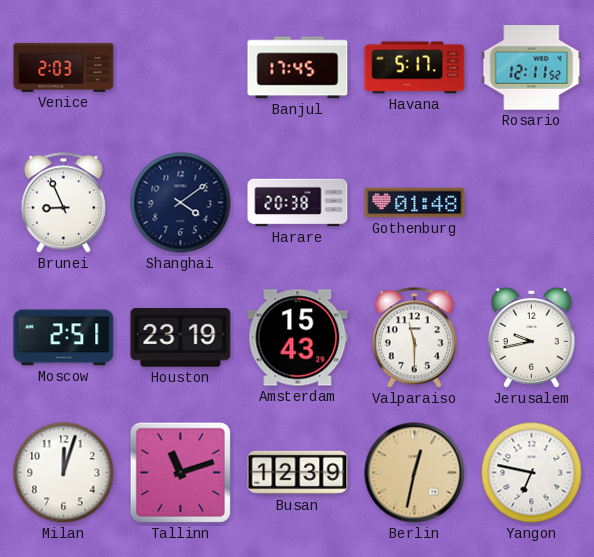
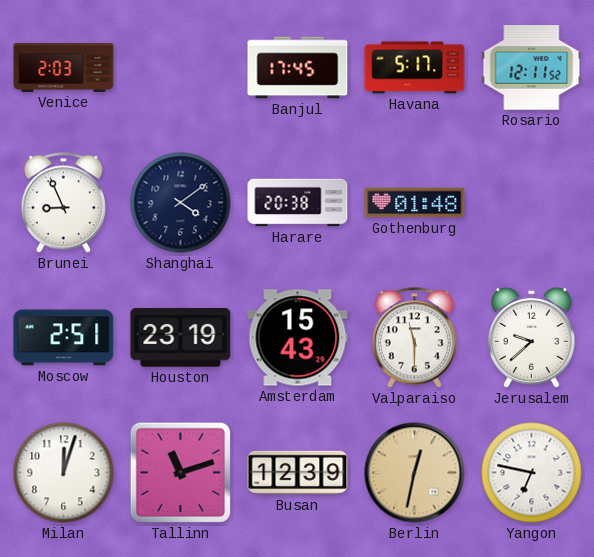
Jerusalem: 9:43 -> 9:38
